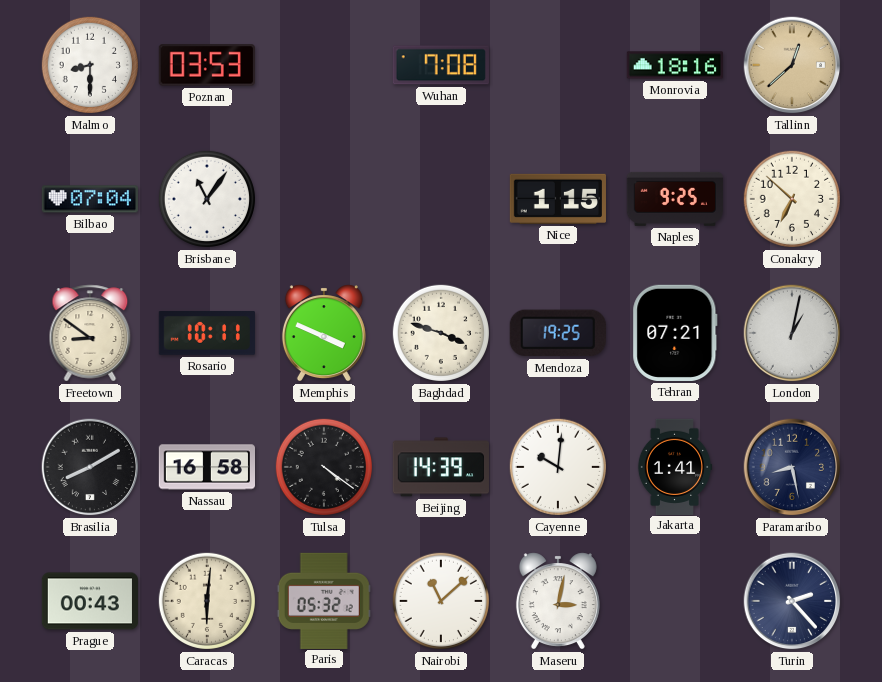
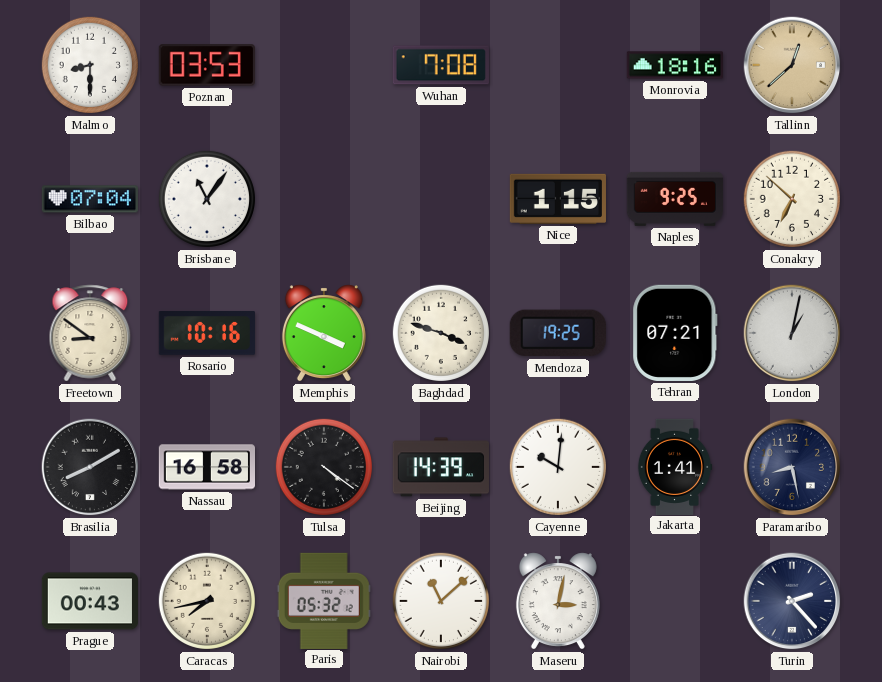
Rosario: 10:11 -> 10:16
Caracas: 6:01 -> 7:43
